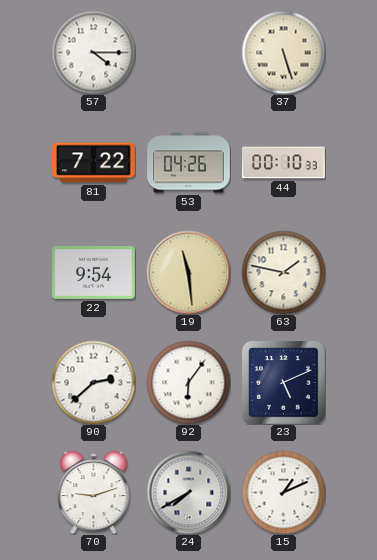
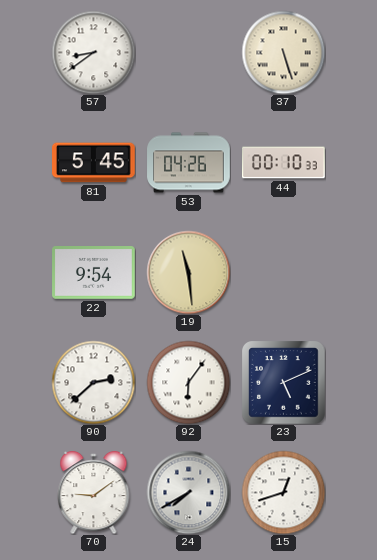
57: 4:15 -> 8:39
81: 7:22 -> 5:45
63: 1:47 -> none
70: 9:12 -> 9:09
15: 1:11 -> 12:42
